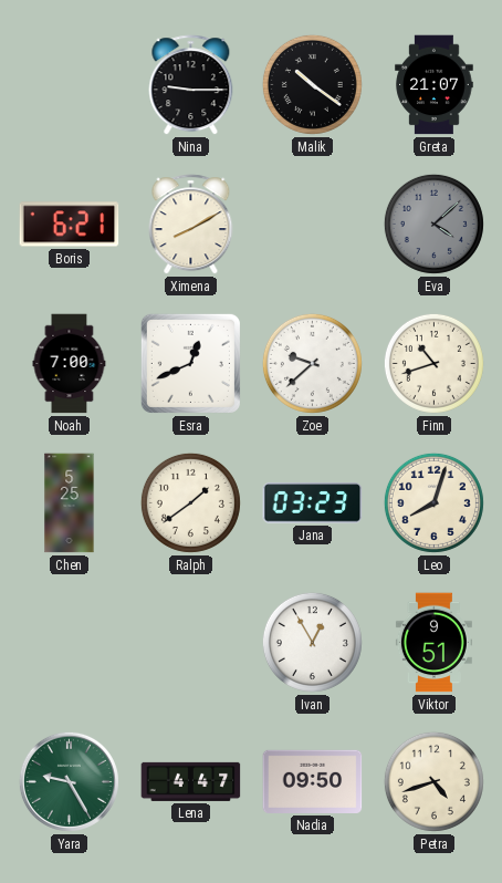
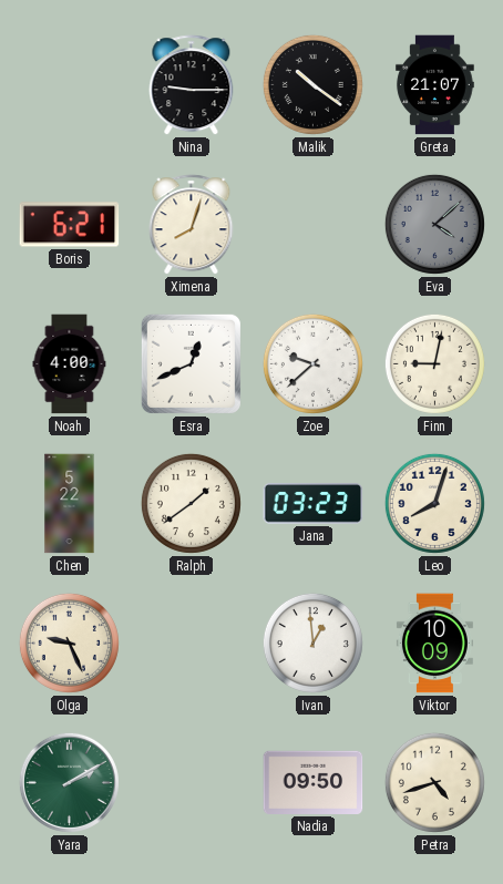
Ximena: 8:10 -> 8:03
Noah: 7:00 -> 4:00
Finn: 10:42 -> 9:02
Chen: 5:25 -> 5:22
Olga: none -> 9:26
Ivan: 12:55 -> 12:59
Viktor: 9:51 -> 10:09
Yara: 9:25 -> 2:10
Lena: 4:47 -> none
